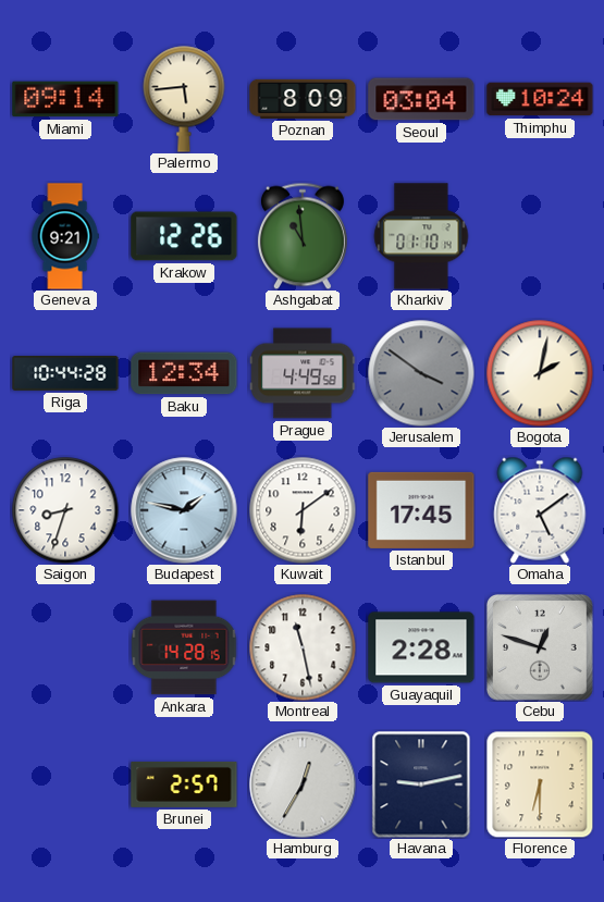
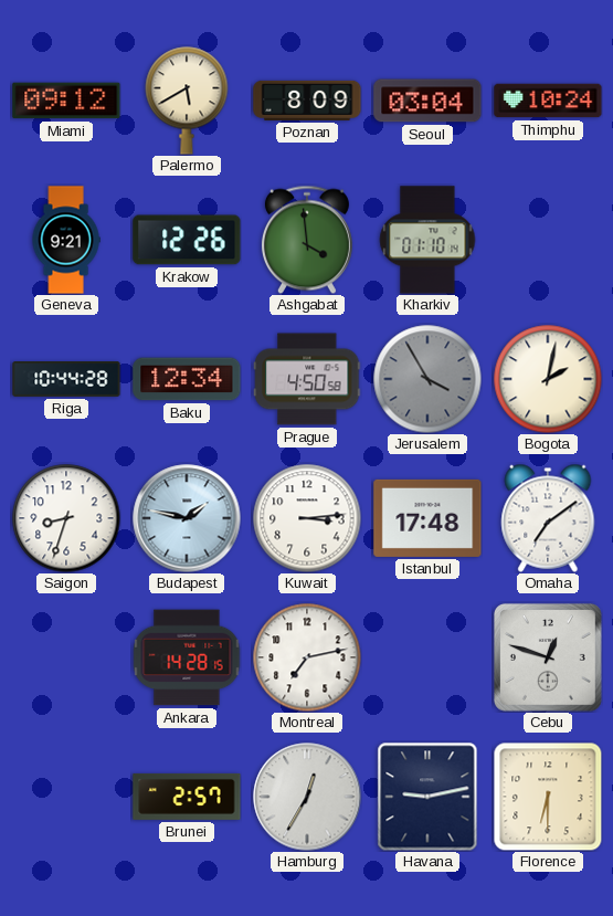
Miami: 09:14 -> 09:12
Palermo: 5:44 -> 5:40
Ashgabat: 10:59 -> 3:59
Prague: 4:49 -> 4:50
Jerusalem: 3:51 -> 3:55
Kuwait: 6:09 -> 3:14
Istanbul: 17:45 -> 17:48
Omaha: 5:09 -> 7:09
Montreal: 11:28 -> 7:13
Guayaquil: 2:28 -> none
